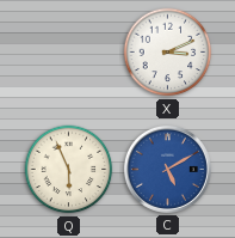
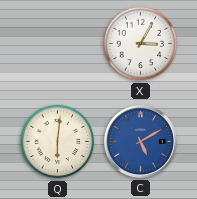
X: 3:11 -> 3:05
Q: 5:56 -> 6:01
